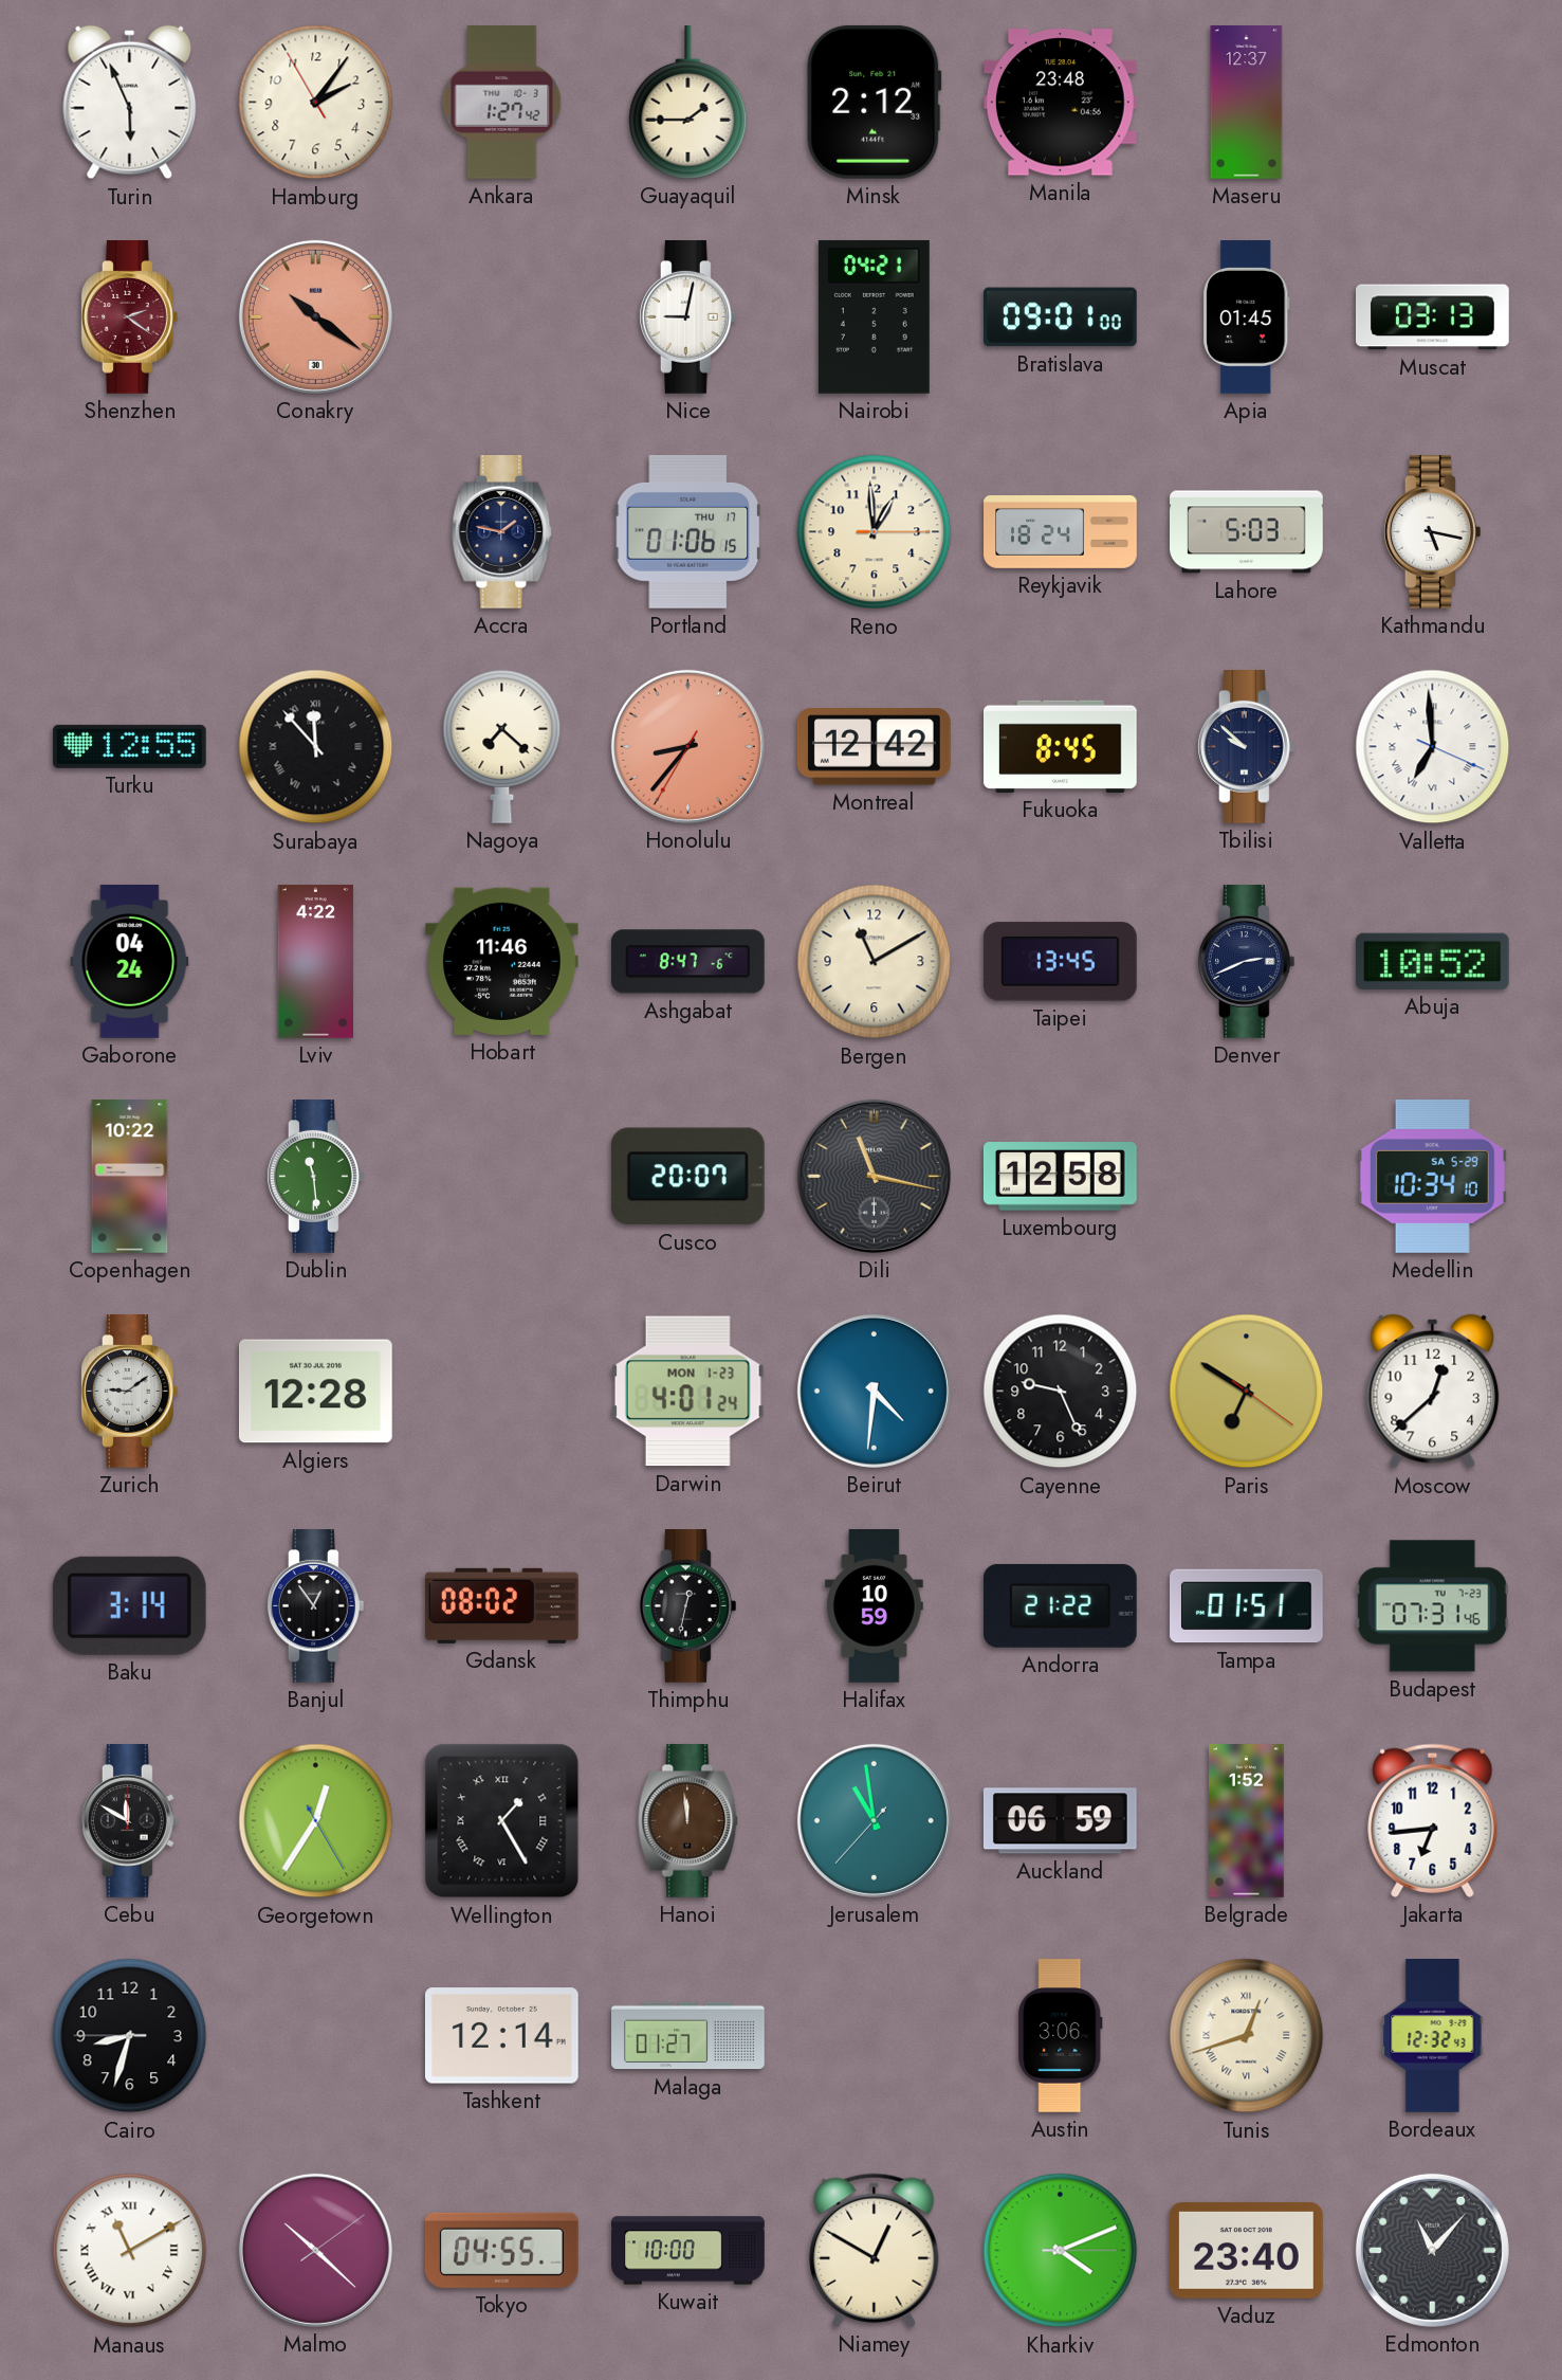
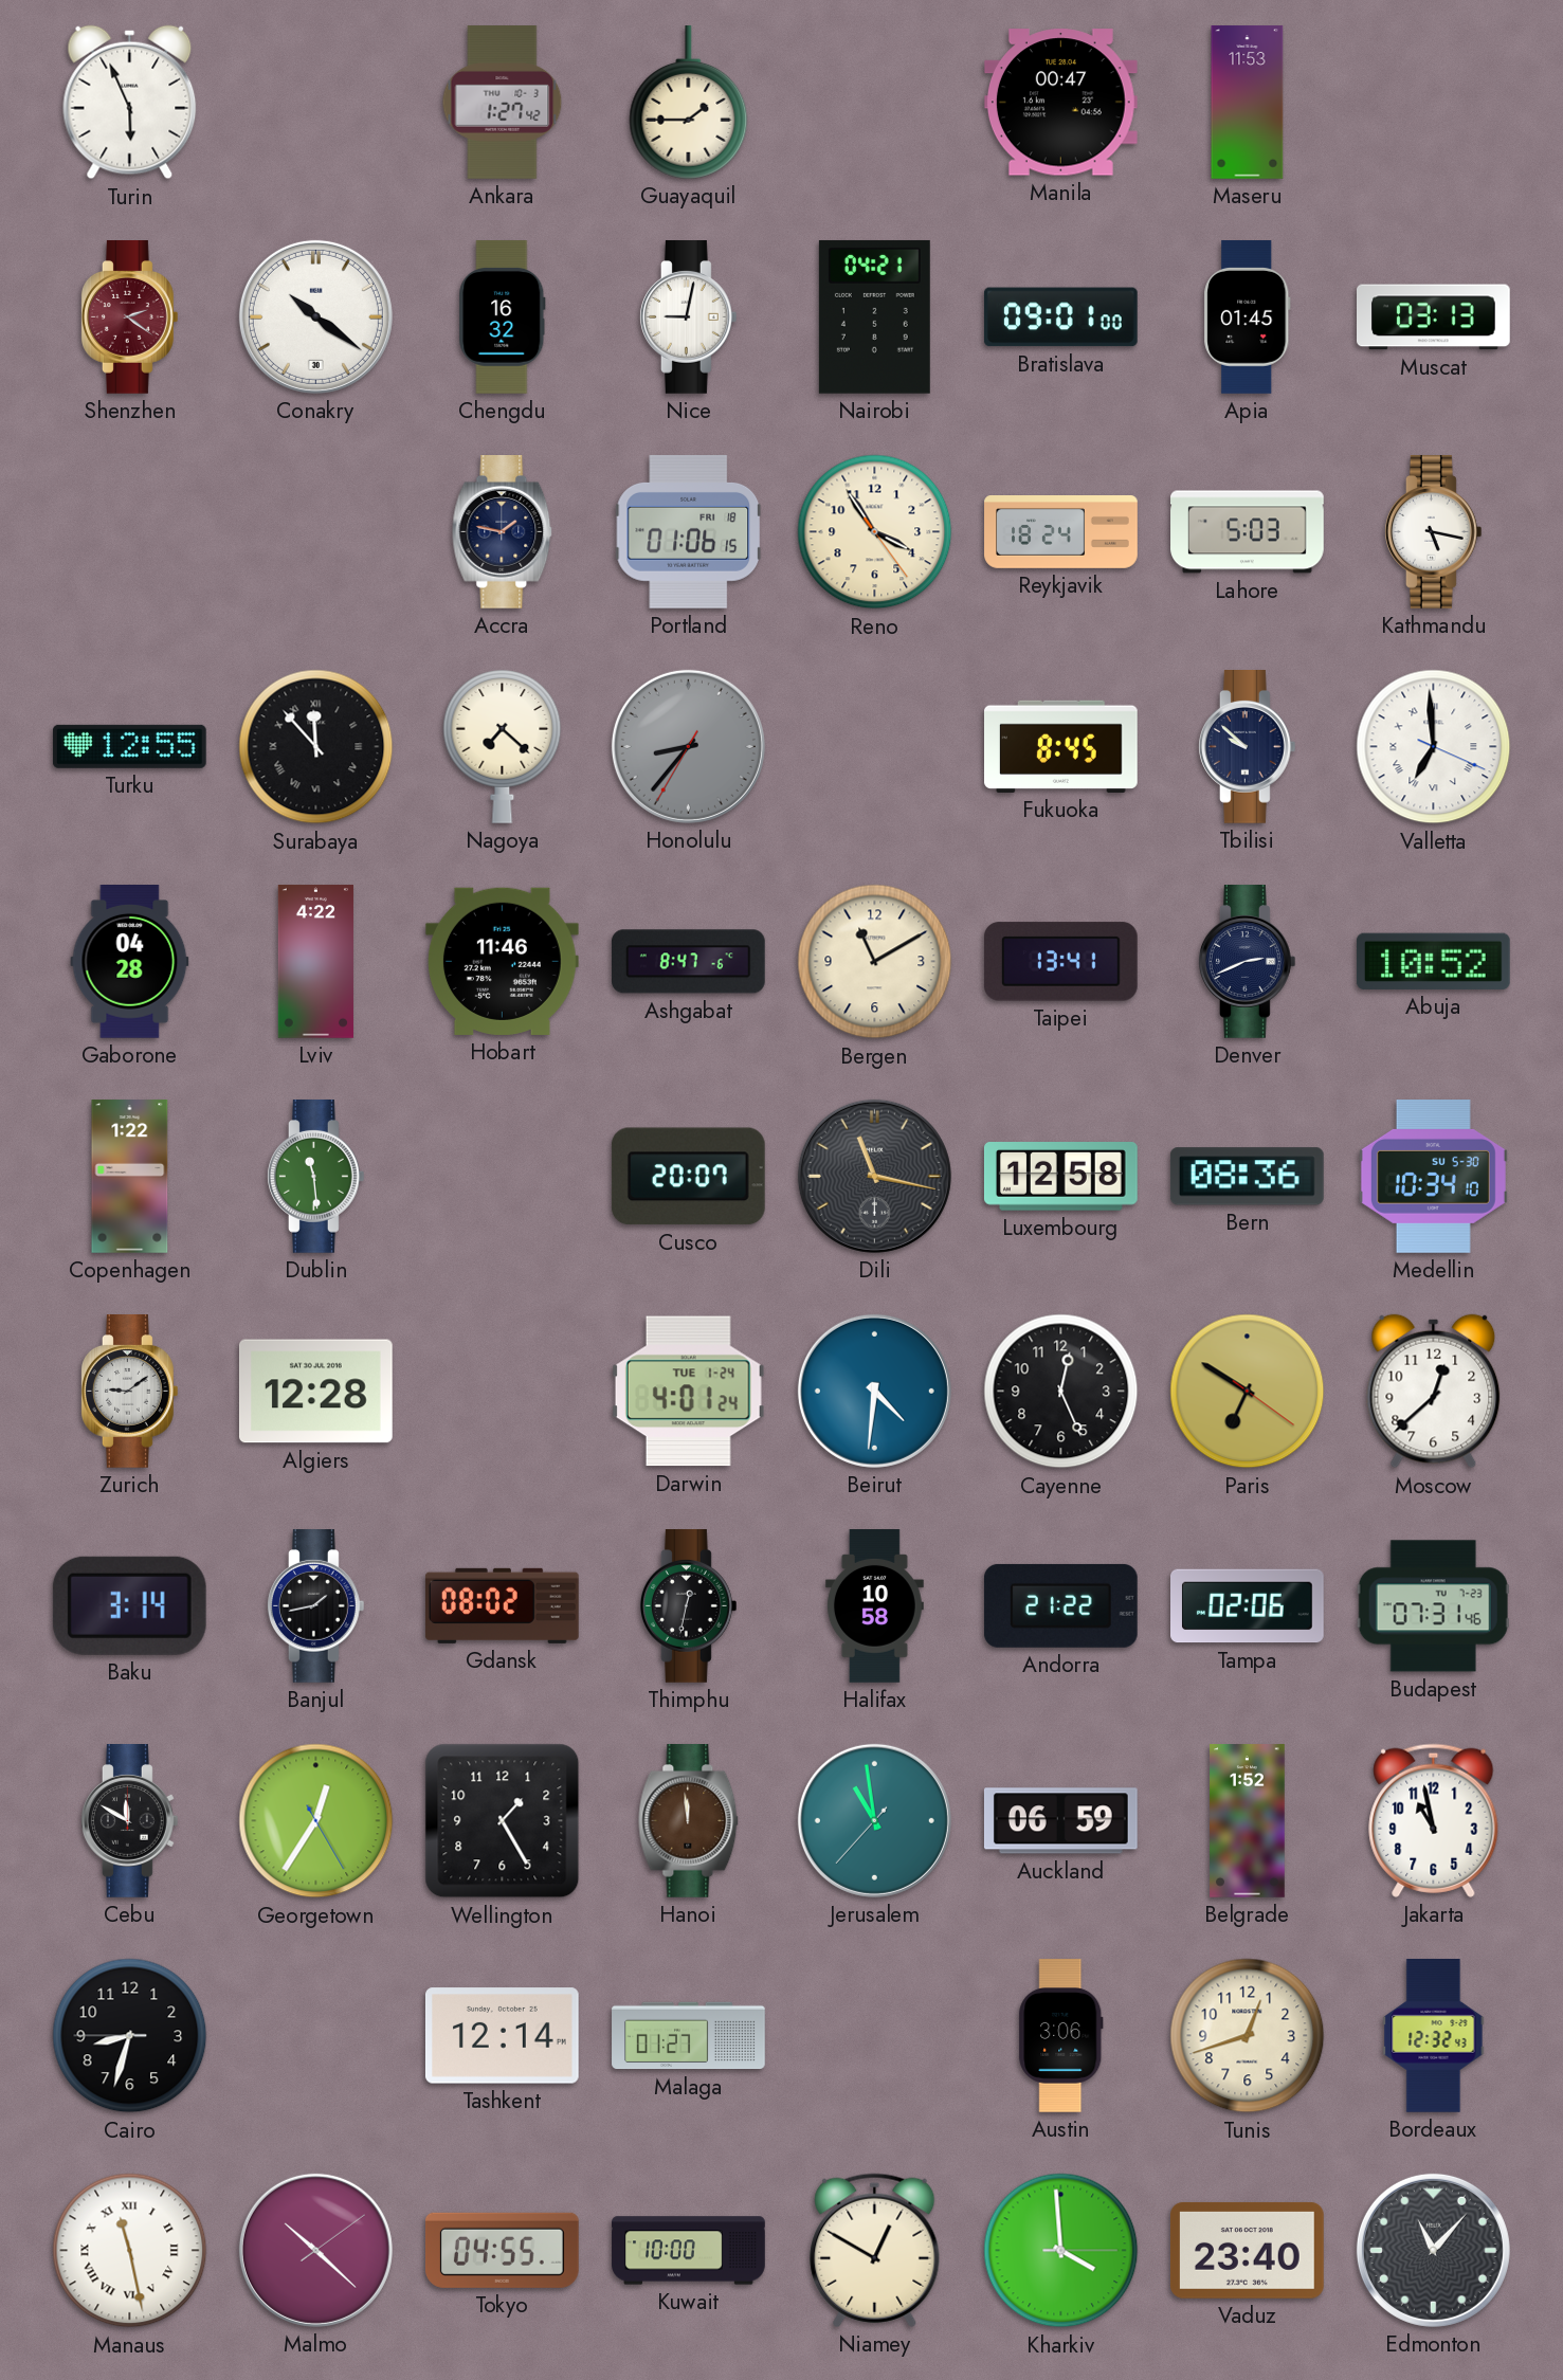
Hamburg: 2:05 -> none
Minsk: 2:12 -> none
Manila: 23:48 -> 00:47
Maseru: 12:37 -> 11:53
Conakry dial: salmon -> white
Chengdu: none -> 16:32
Portland date: THU 17 -> FRI 18
Reno: 12:59 -> 3:54
Honolulu dial: salmon -> grey
Montreal: 12:42 -> none
Gaborone: 04:24 -> 04:28
Taipei: 13:45 -> 13:41
Copenhagen: 10:22 -> 1:22
Bern: none -> 08:36
Medellin date: SA 5-29 -> SU 5-30
Darwin date: MON 1-23 -> TUE 1-24
Cayenne: 9:26 -> 12:26
Banjul: 12:54 -> 1:43
Halifax: 10:59 -> 10:58
Tampa: 01:51 -> 02:06
Wellington numerals: Roman -> Arabic
Jakarta: 6:44 -> 10:58
Tunis numerals: Roman -> Arabic
Manaus: 11:10 -> 11:28
Kharkiv: 4:11 -> 3:59
